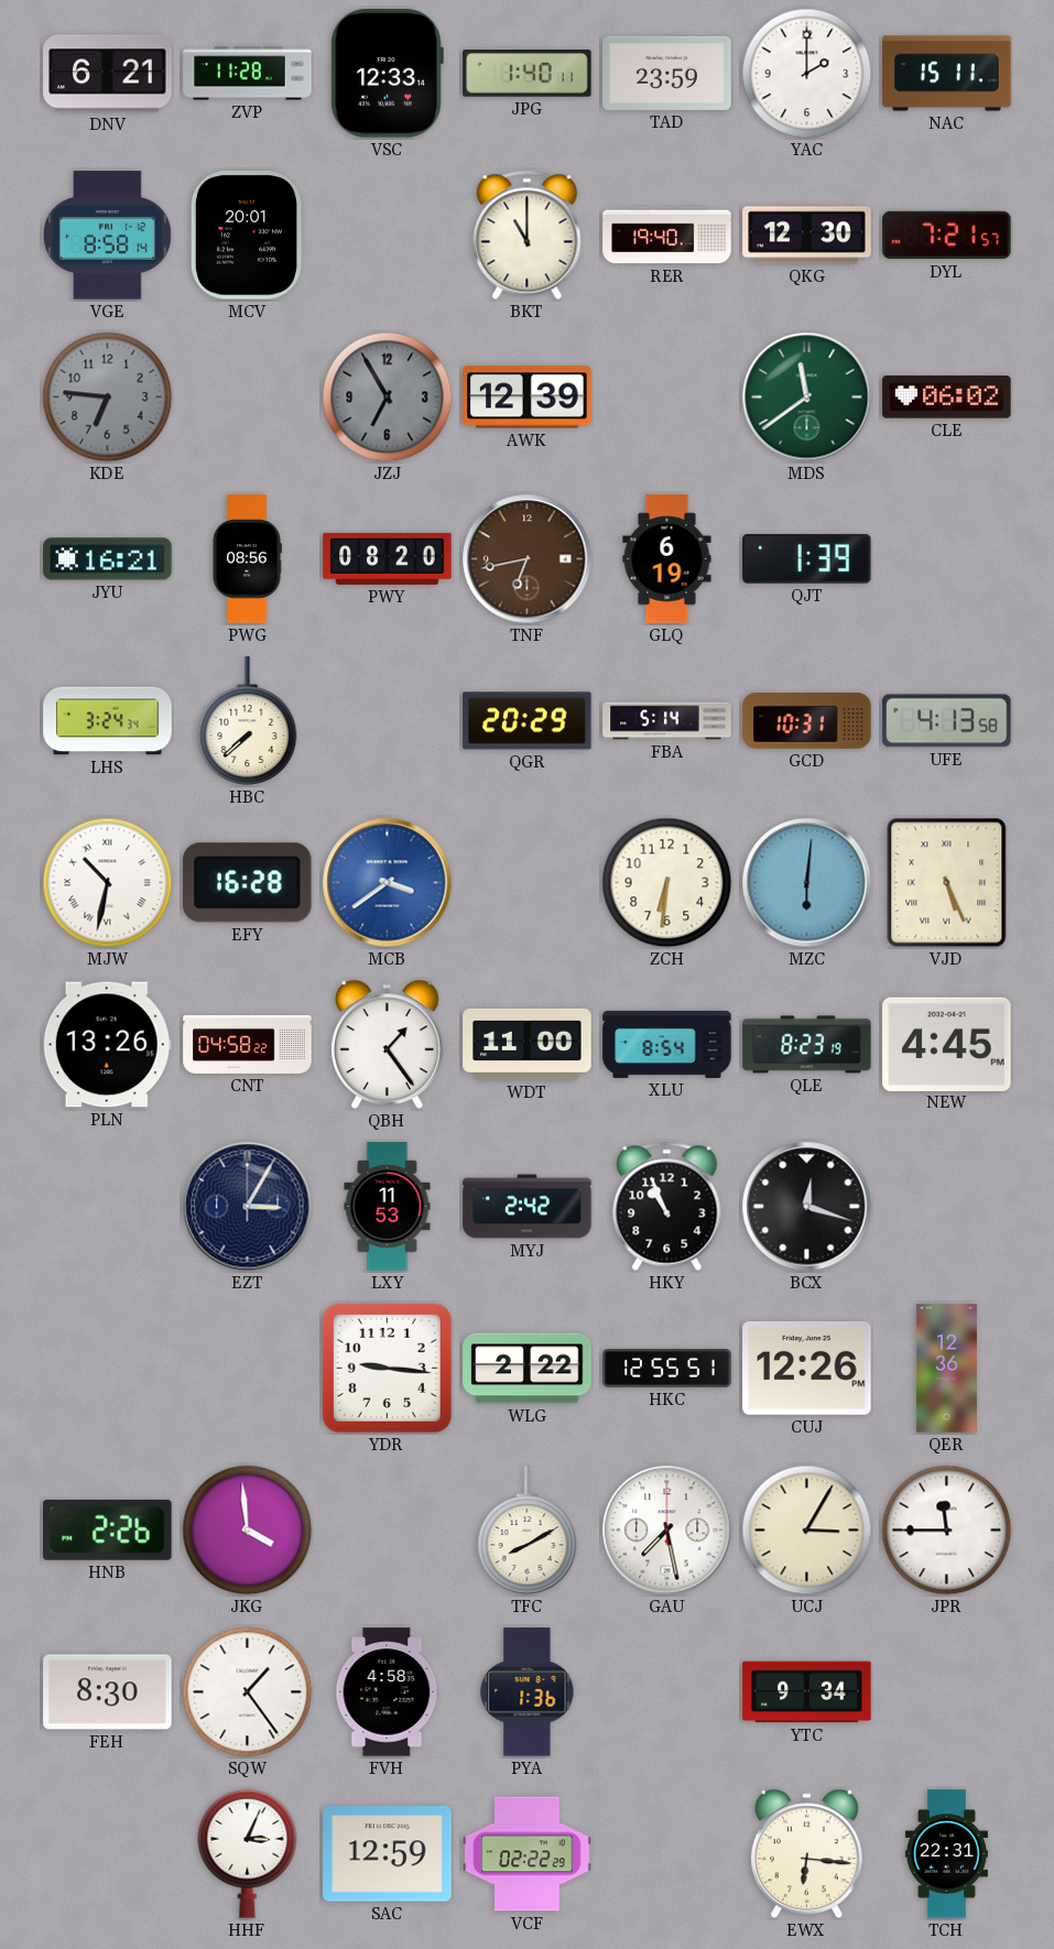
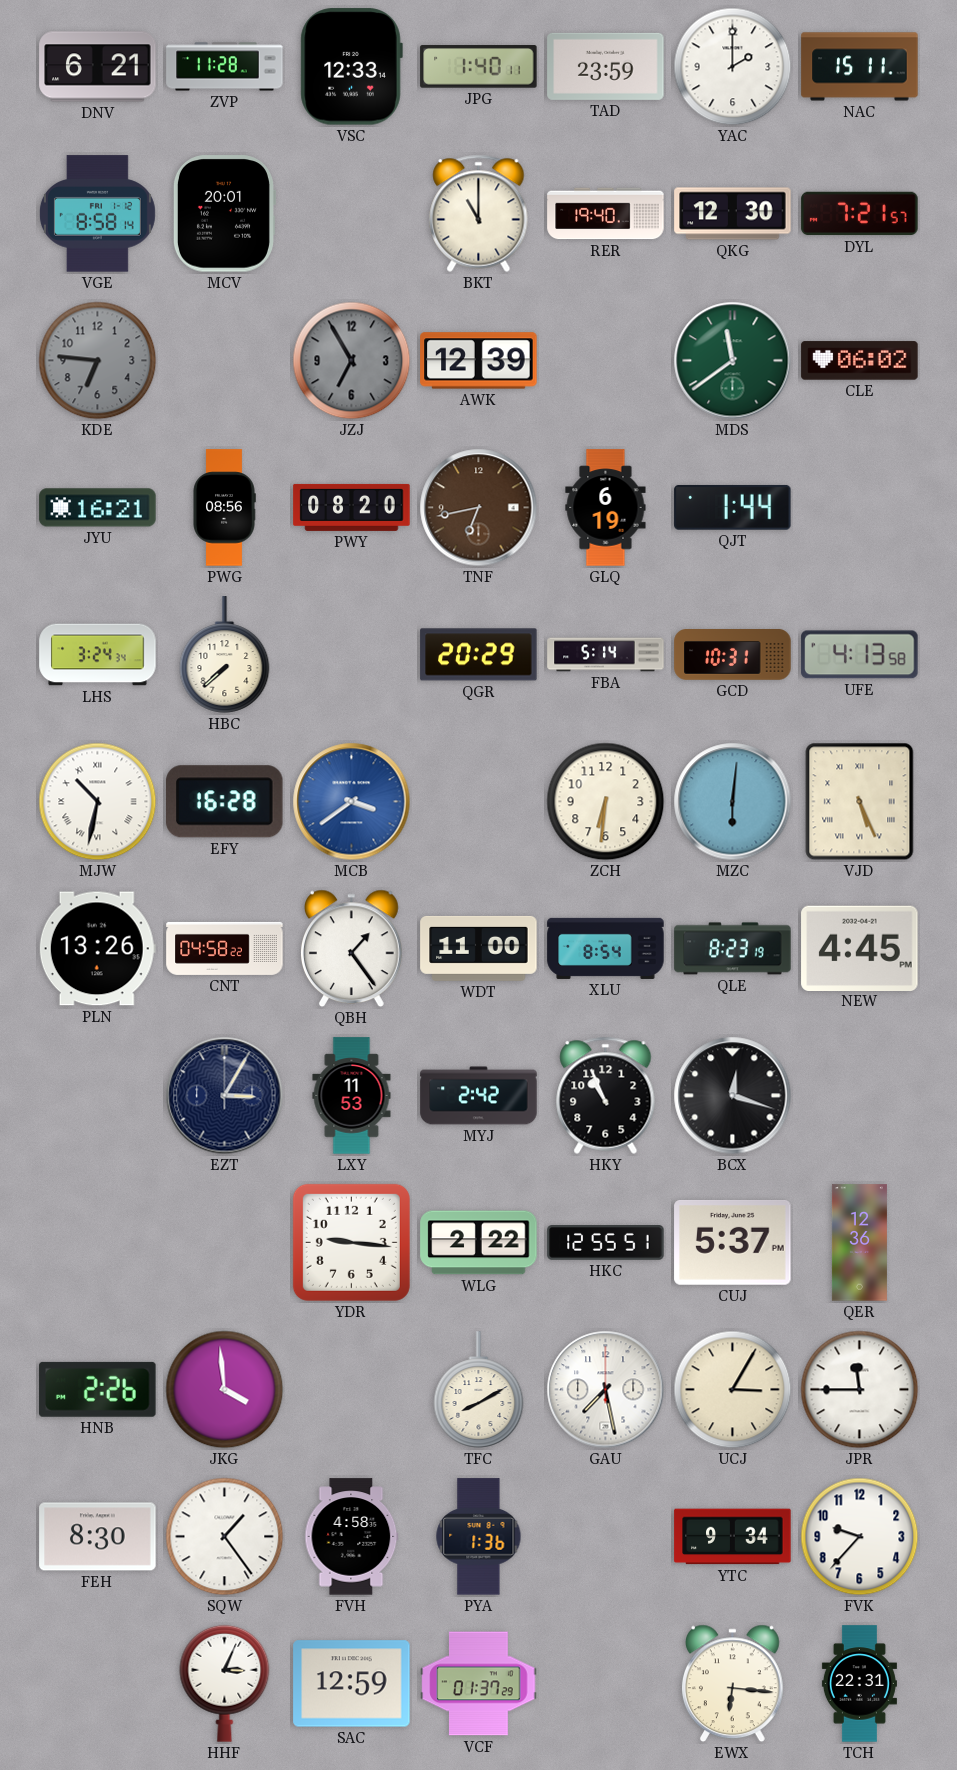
QJT: 1:39 -> 1:44
CUJ: 12:26 -> 5:37
FVK: none -> 9:37
VCF: 02:22 -> 01:37
